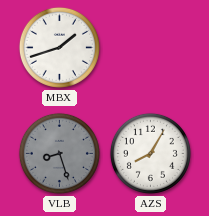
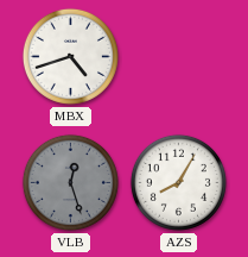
MBX: 1:42 -> 4:42
VLB: 8:27 -> 12:27
